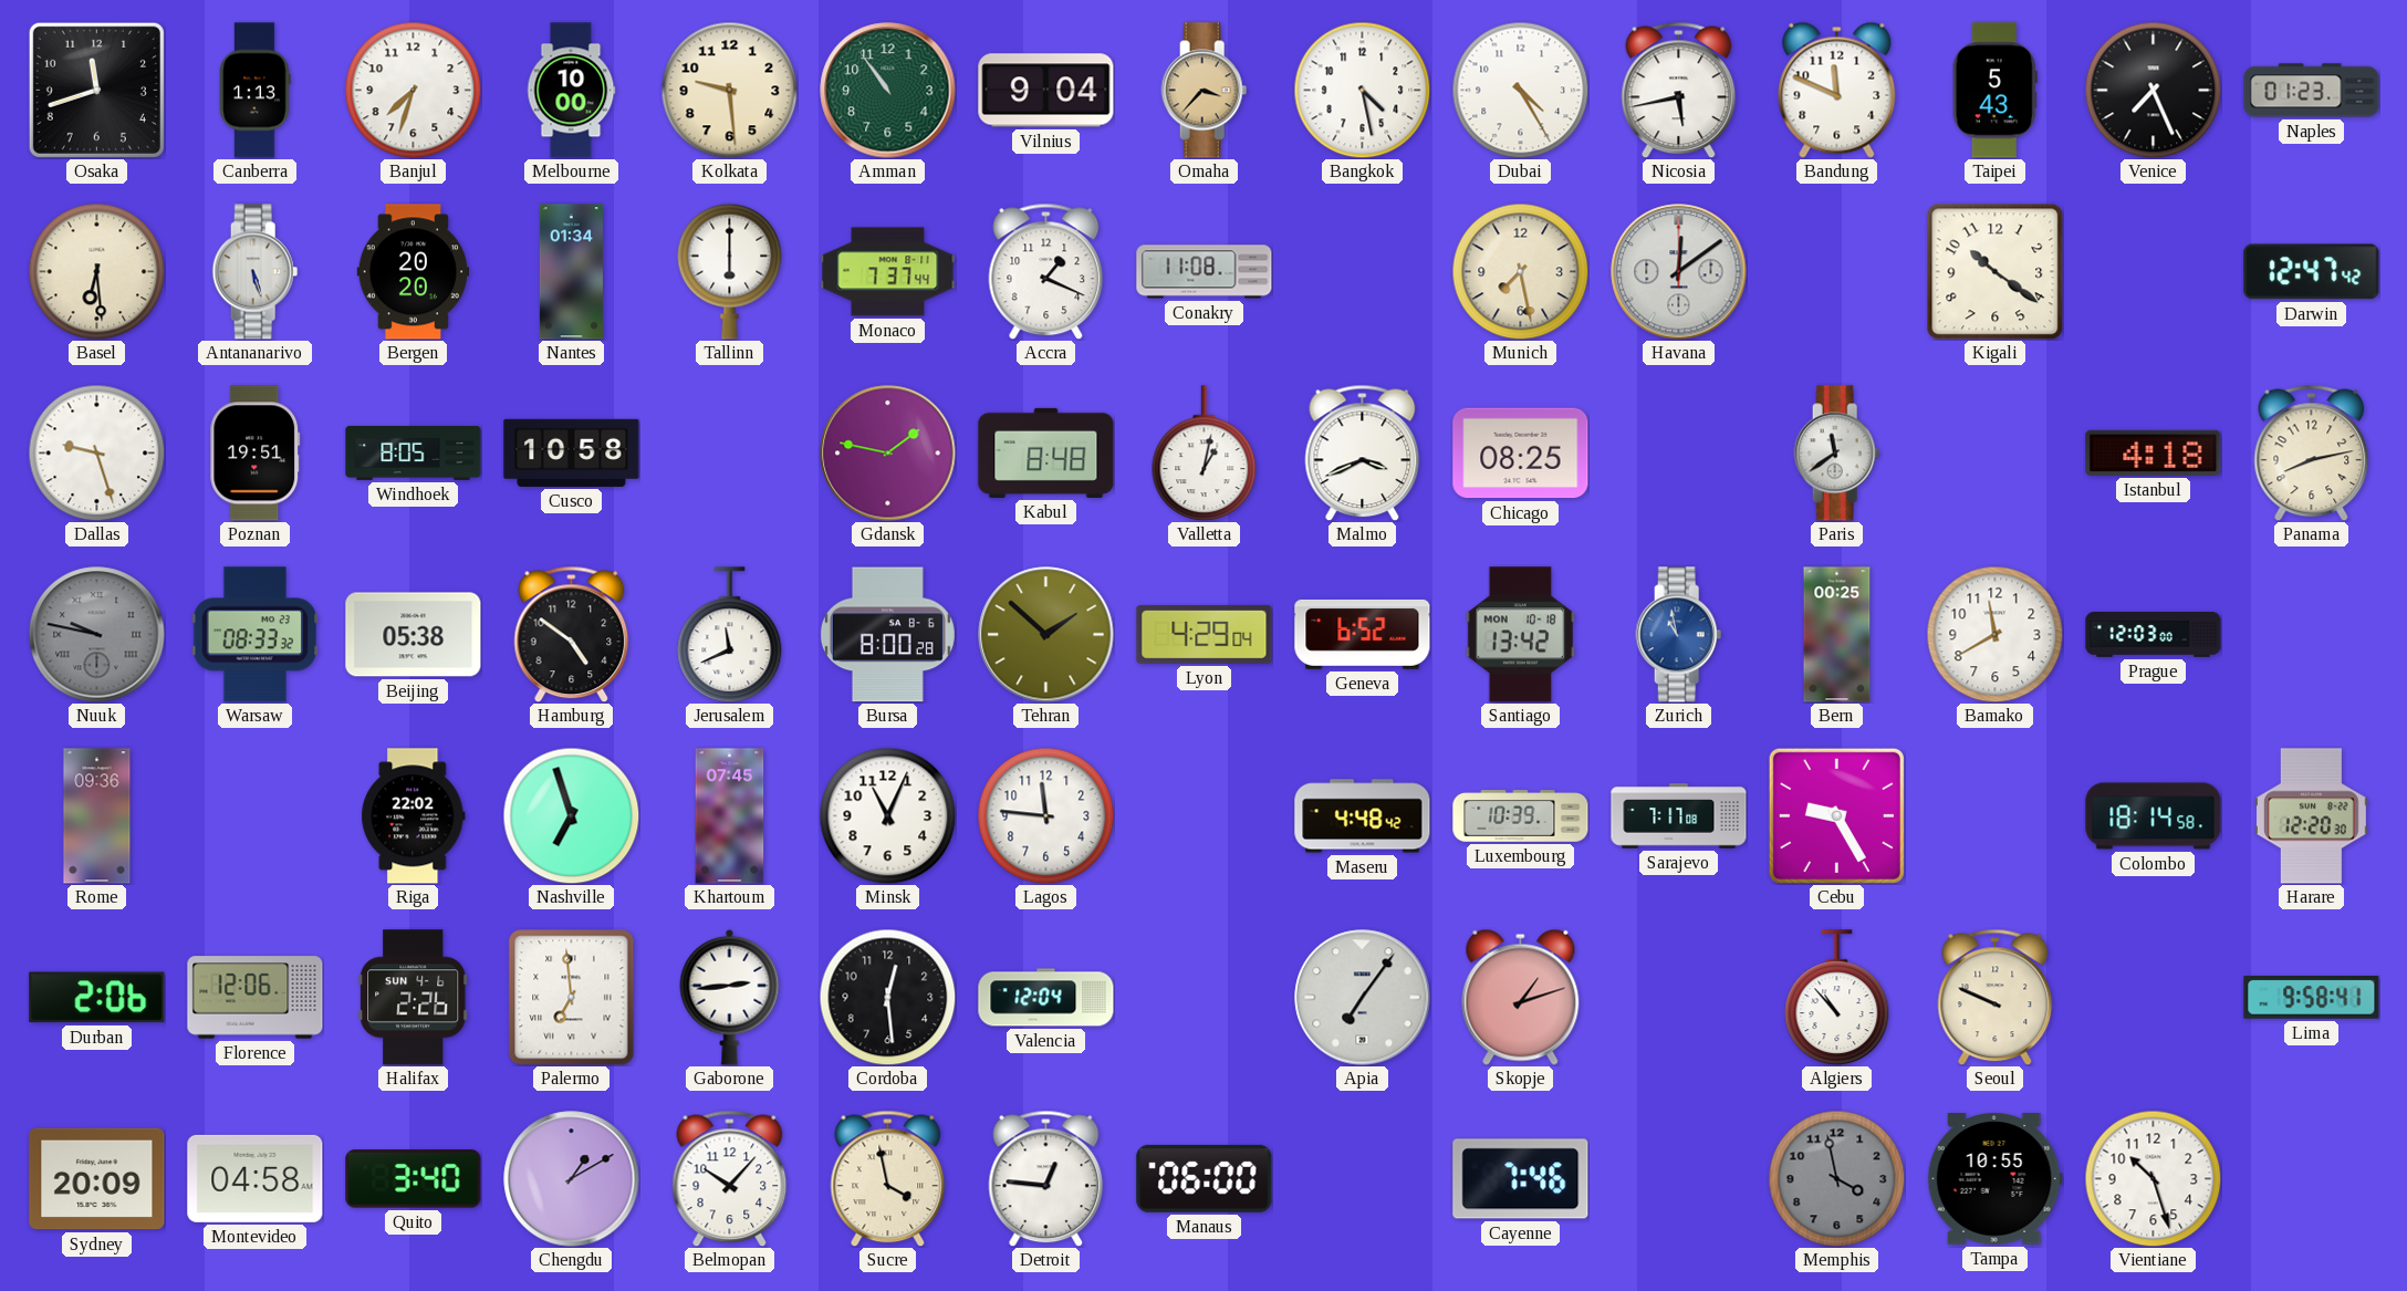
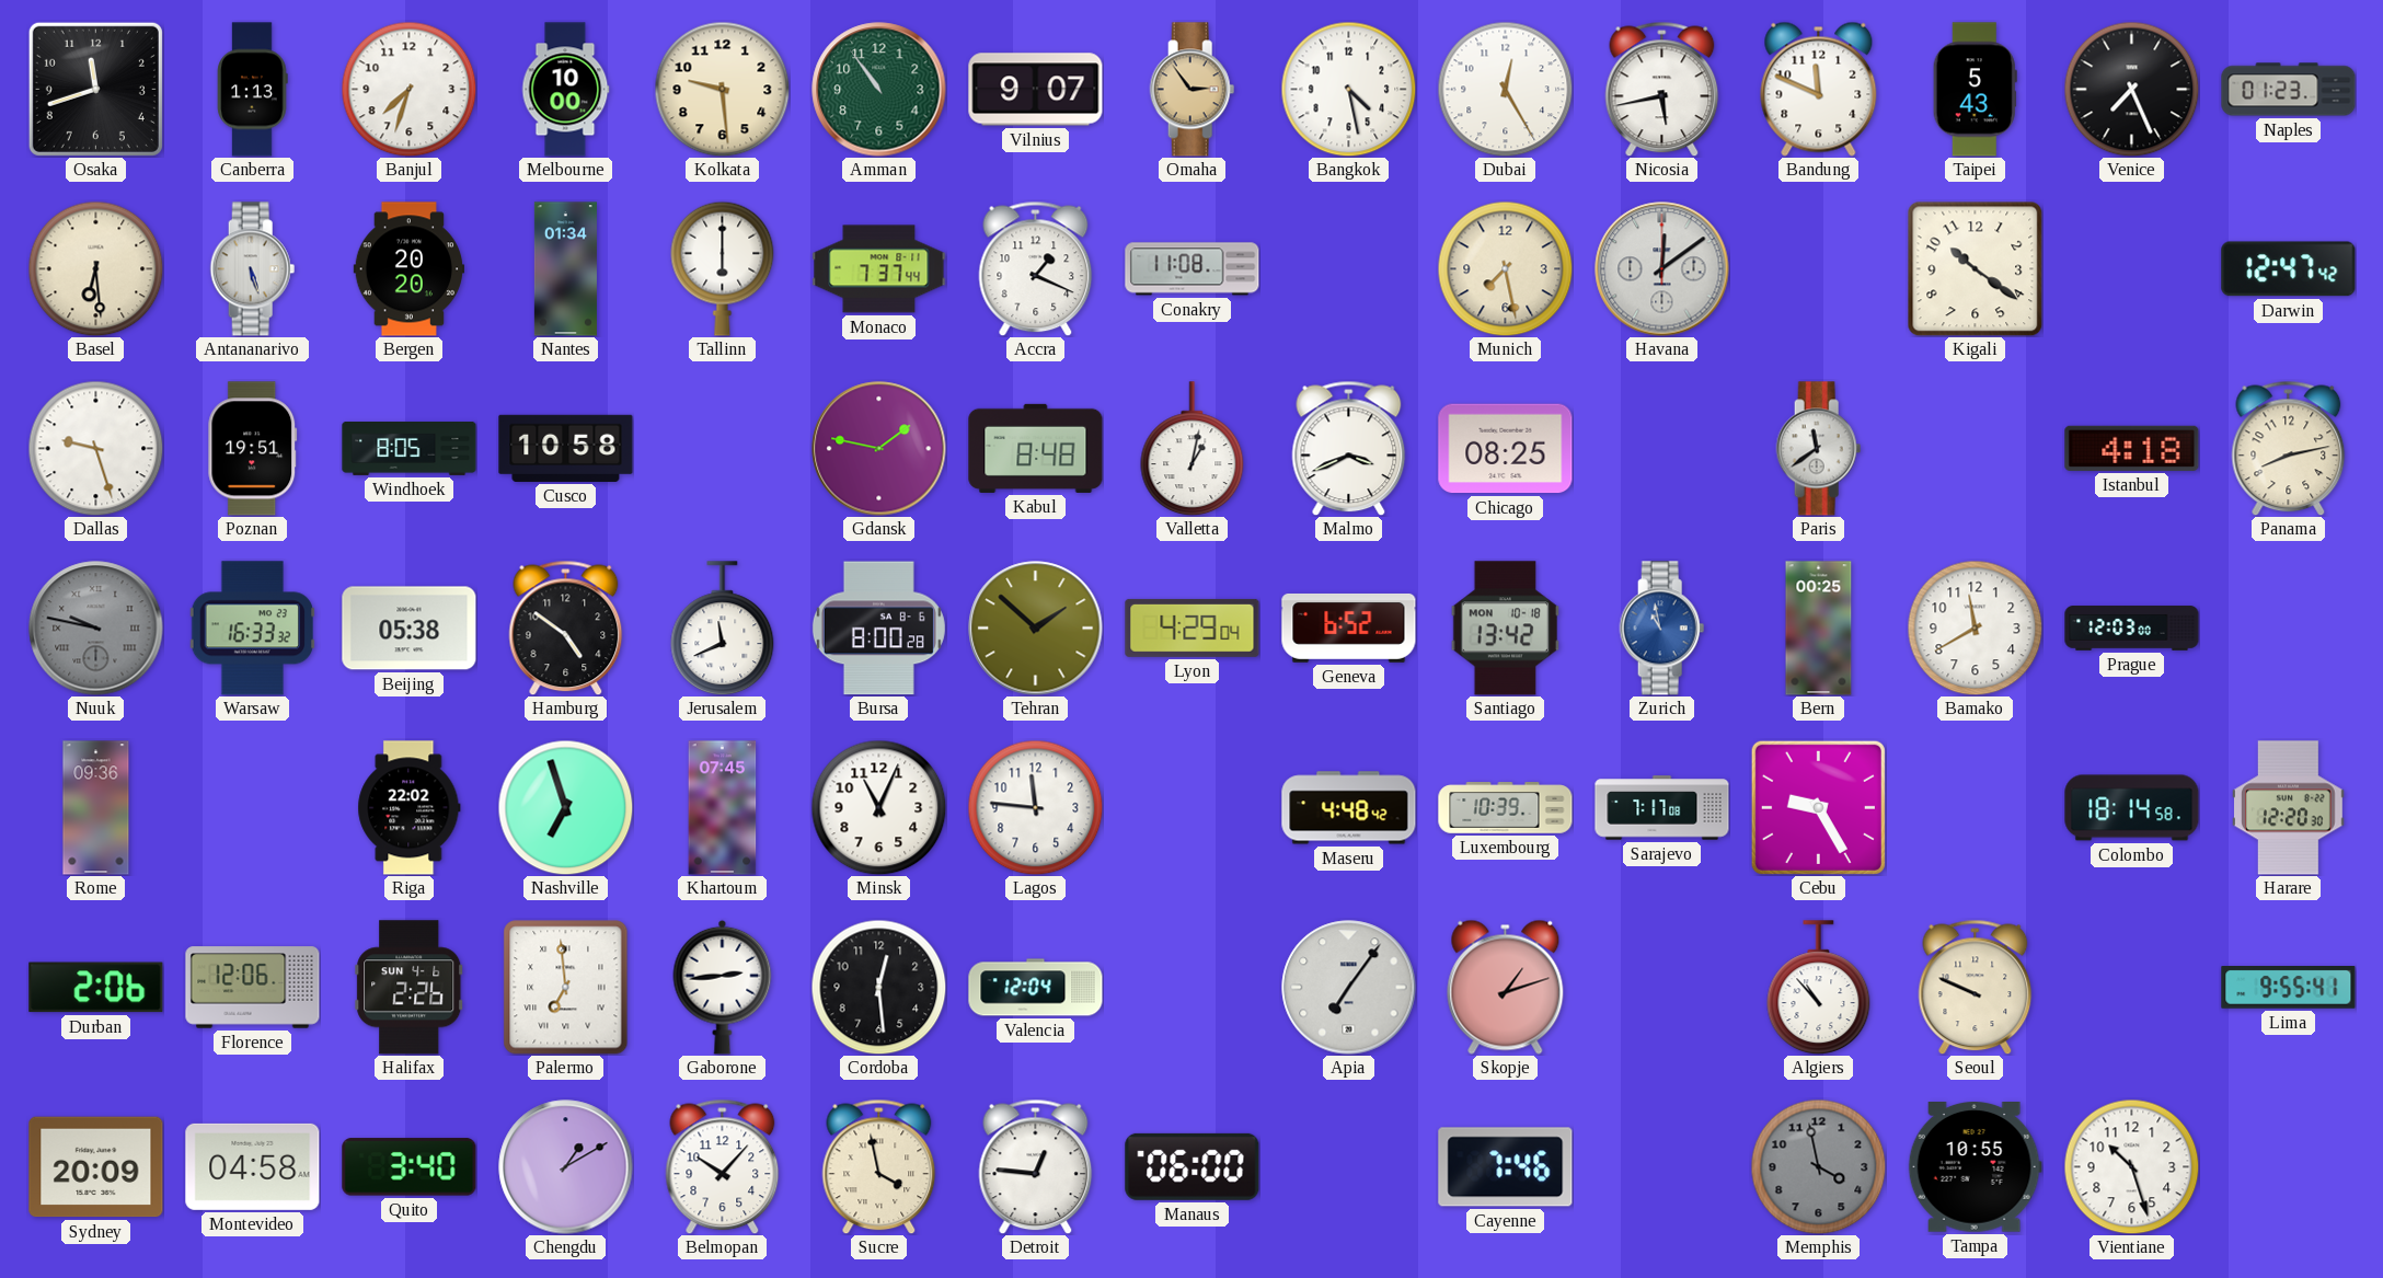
Vilnius: 9:04 -> 9:07
Omaha: 3:37 -> 2:54
Dubai: 4:25 -> 12:25
Warsaw: 08:33 -> 16:33
Lima: 9:58 -> 9:55
